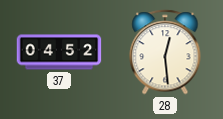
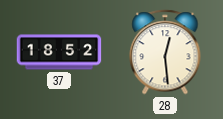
37: 04:52 -> 18:52
